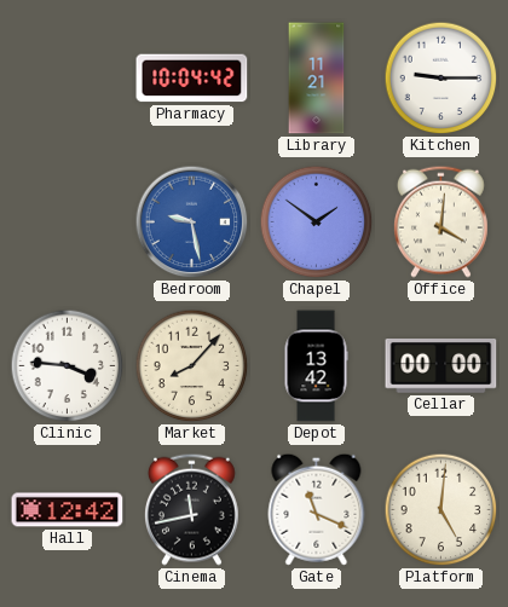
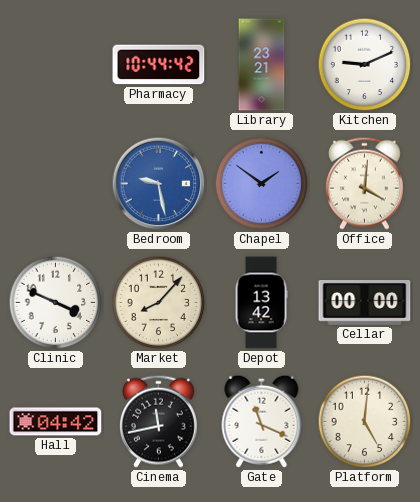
Pharmacy: 10:04 -> 10:44
Library: 11:21 -> 23:21
Kitchen: 9:15 -> 9:11
Clinic: 3:46 -> 3:49
Hall: 12:42 -> 04:42
